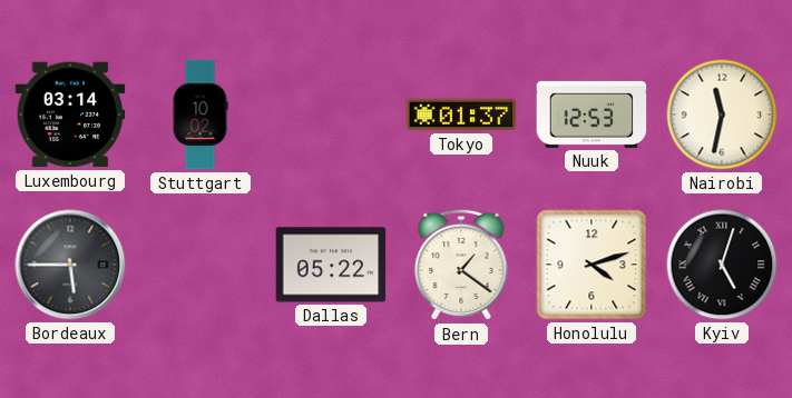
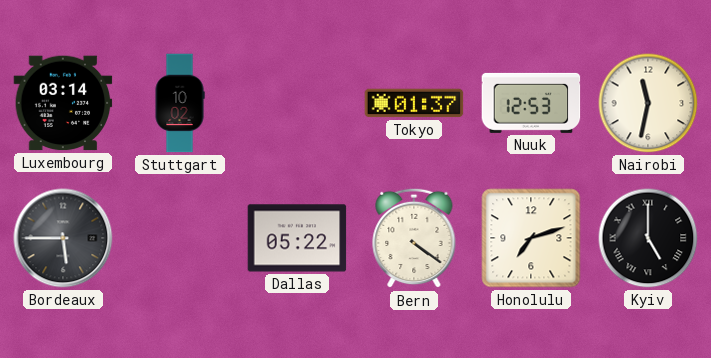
Bern: 1:21 -> 4:21
Honolulu: 4:12 -> 7:12
Kyiv: 5:03 -> 5:00
